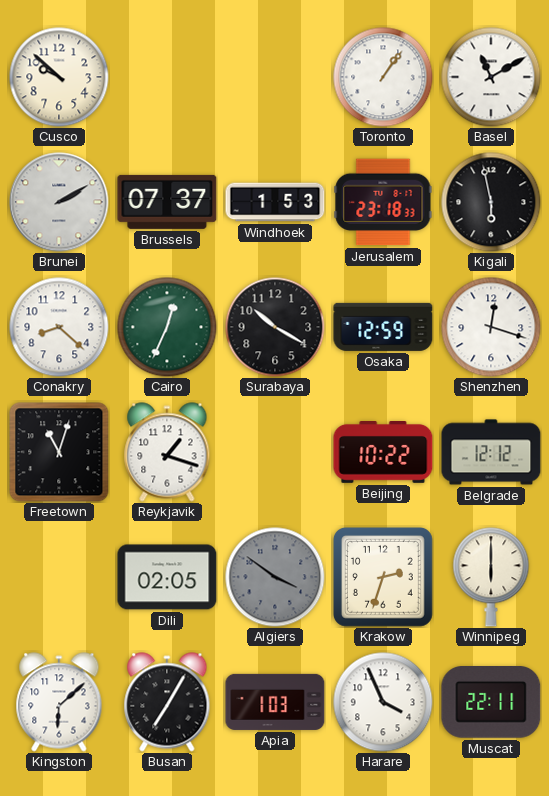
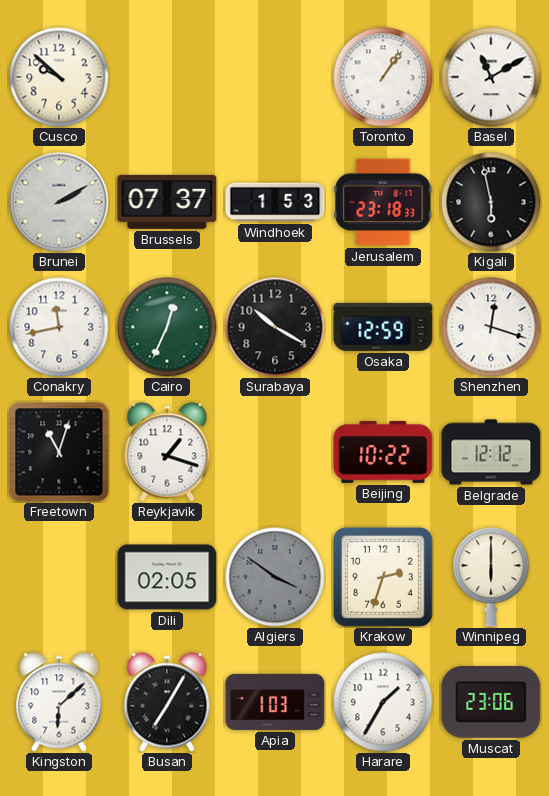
Conakry: 8:22 -> 11:43
Harare: 3:56 -> 1:35
Muscat: 22:11 -> 23:06
